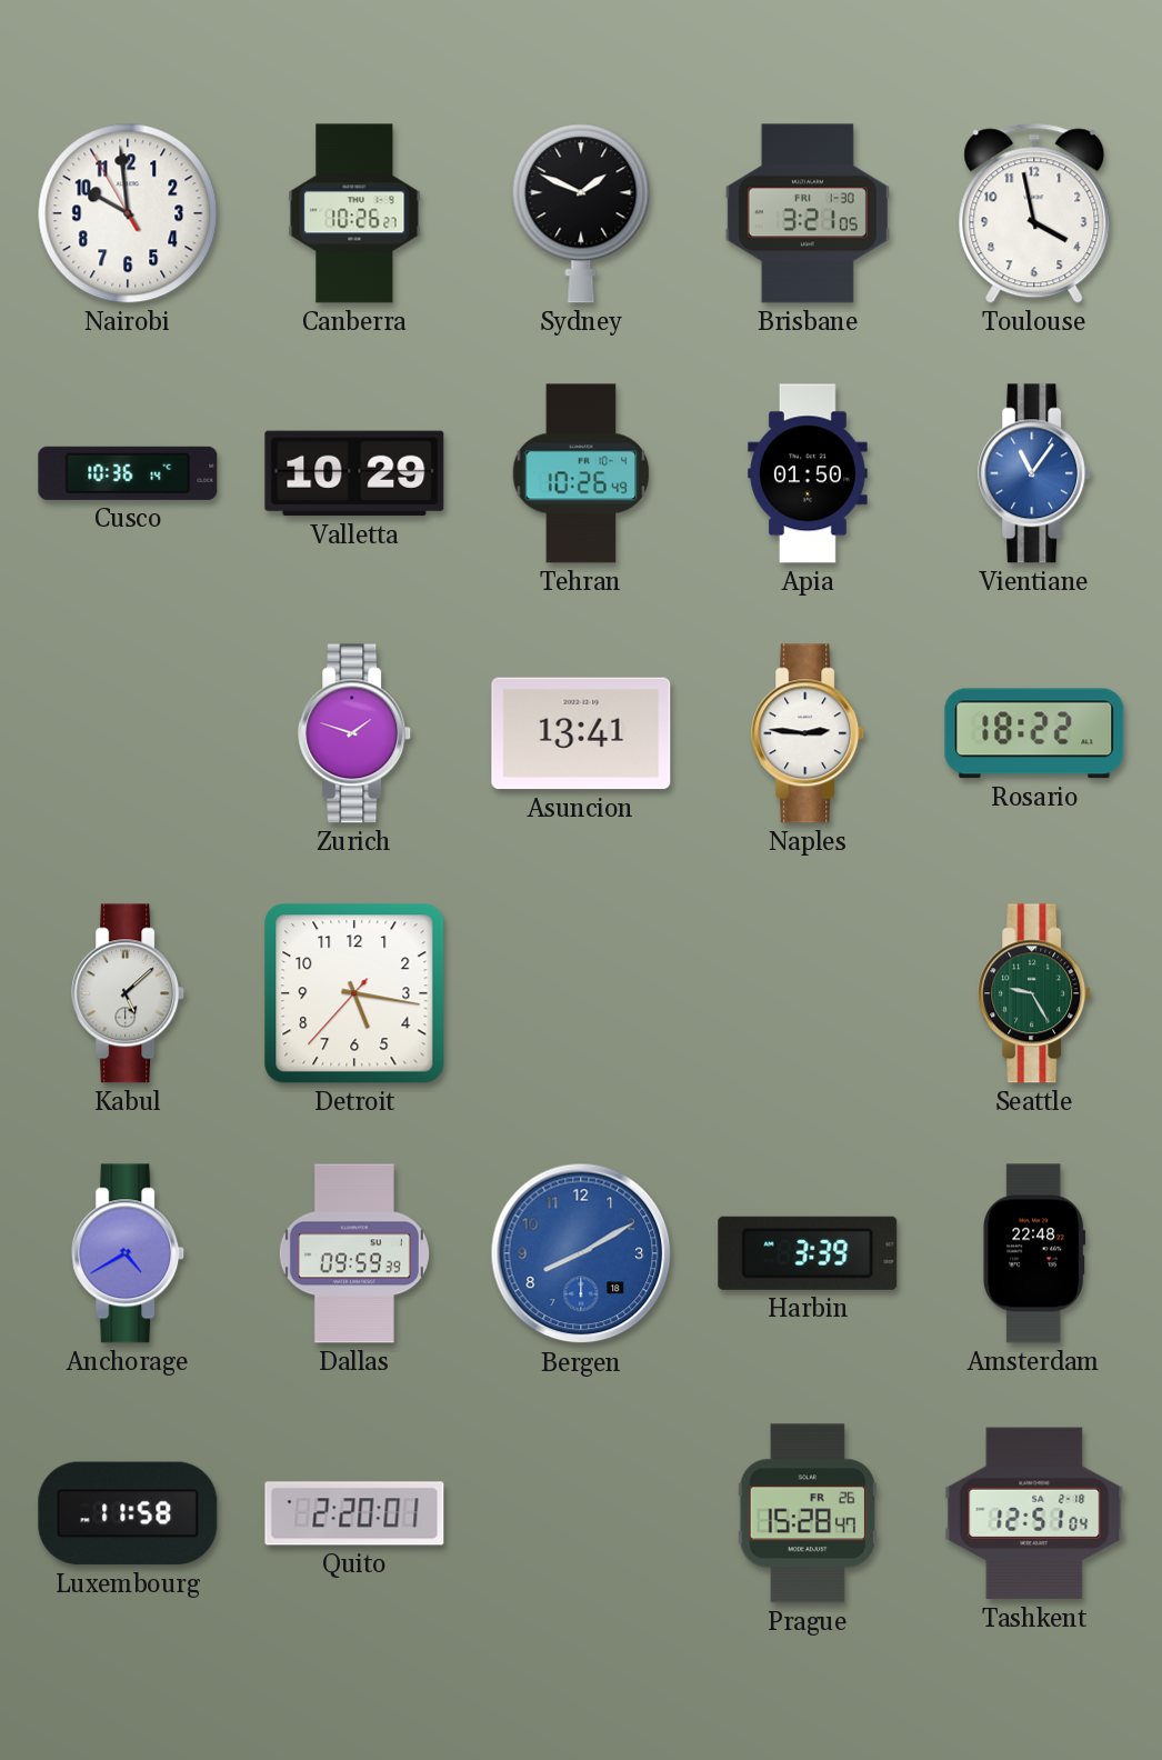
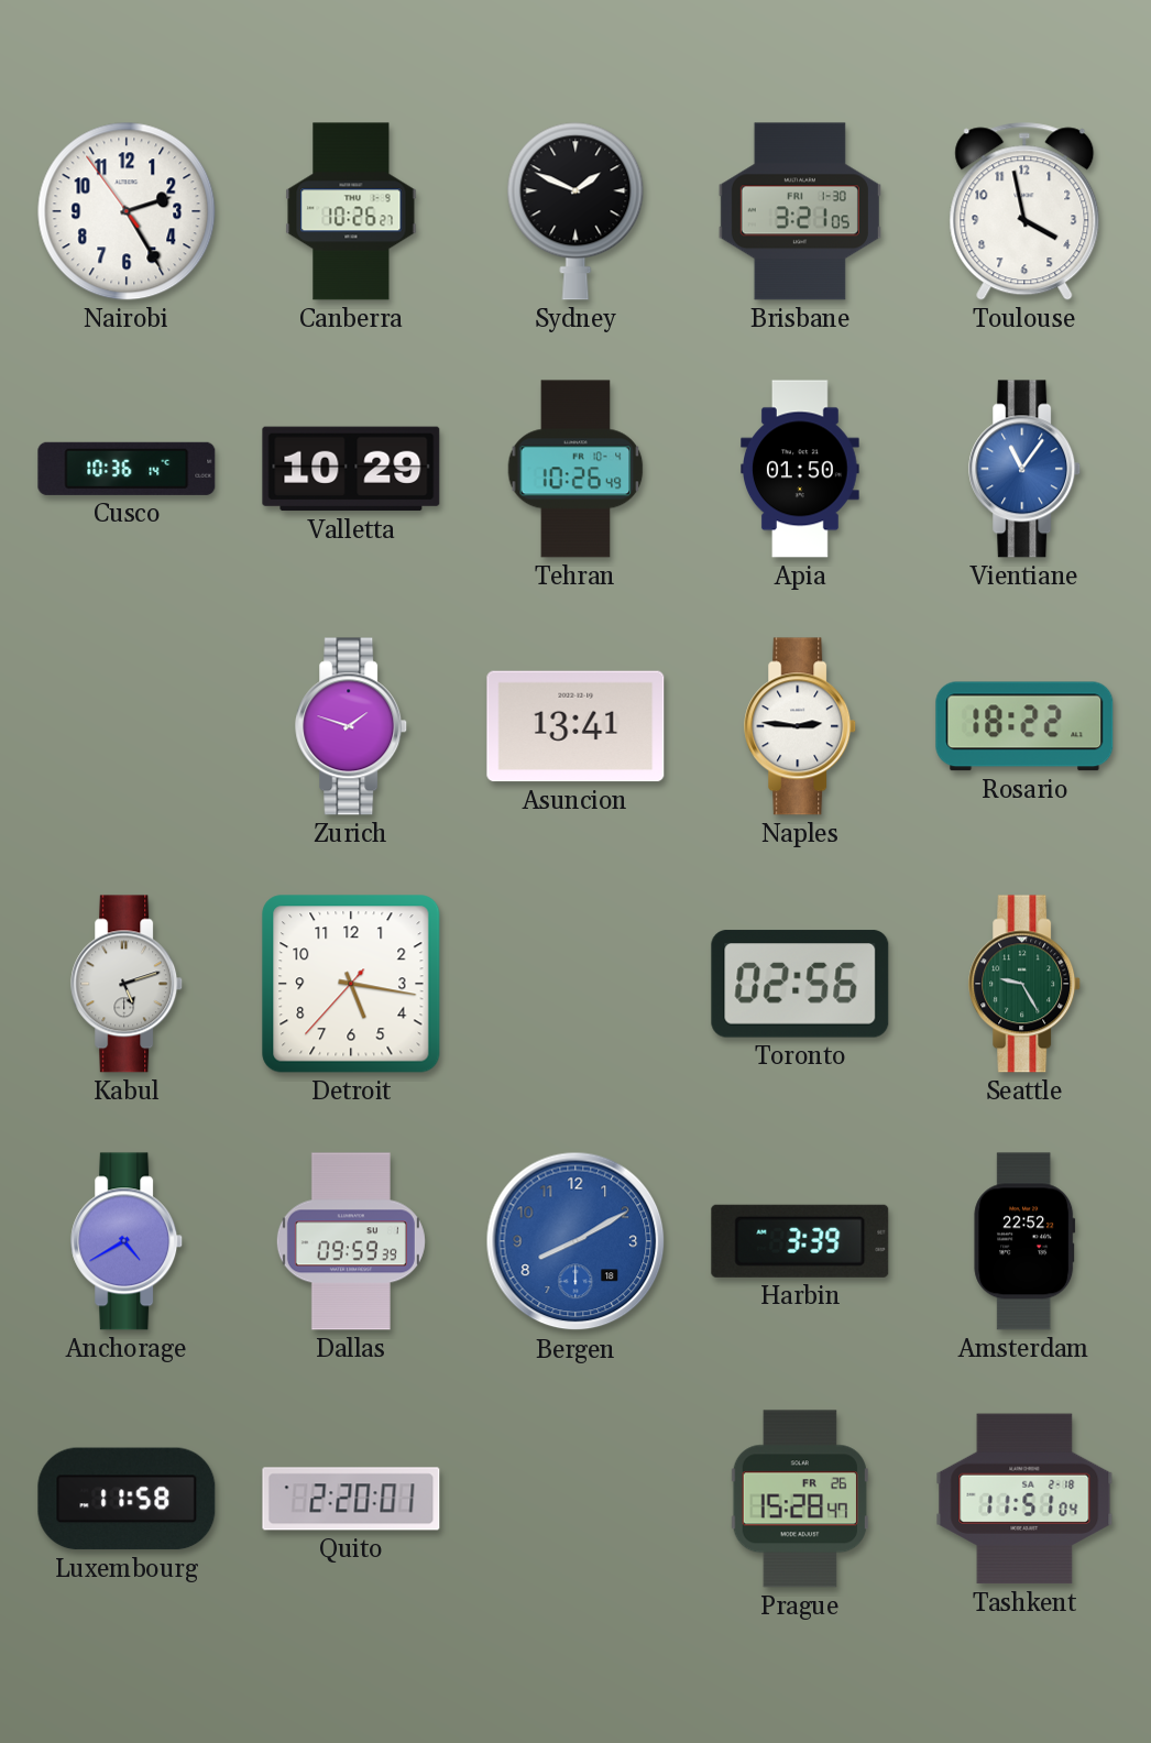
Nairobi: 9:58 -> 2:24
Kabul: 5:08 -> 5:12
Toronto: none -> 02:56
Amsterdam: 22:48 -> 22:52
Tashkent: 12:51 -> 11:51
